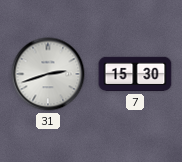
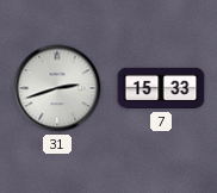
7: 15:30 -> 15:33
